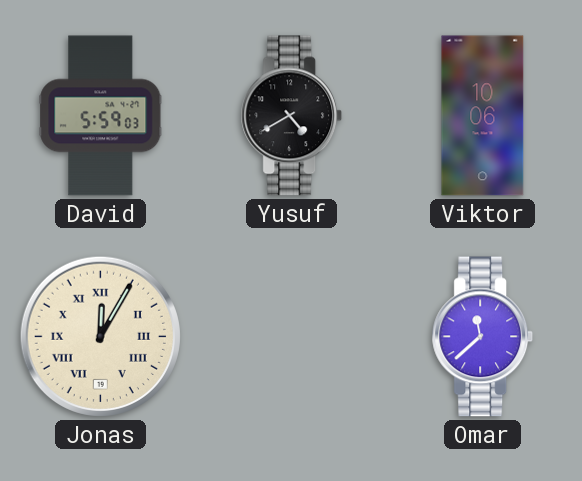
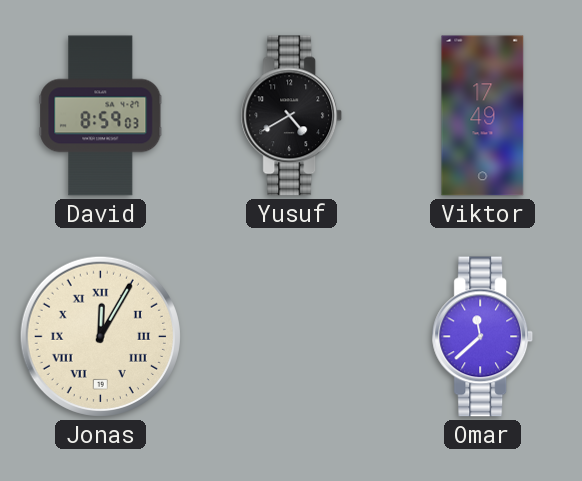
David: 5:59 -> 8:59
Viktor: 10:06 -> 17:49
